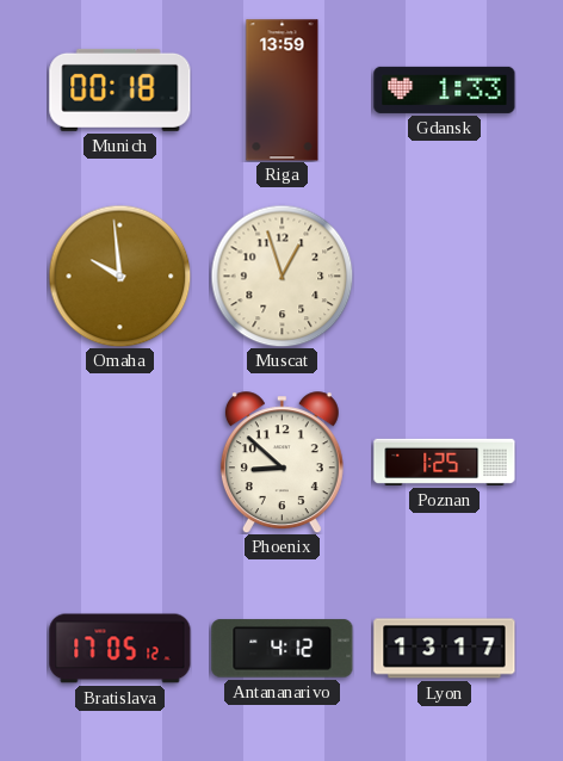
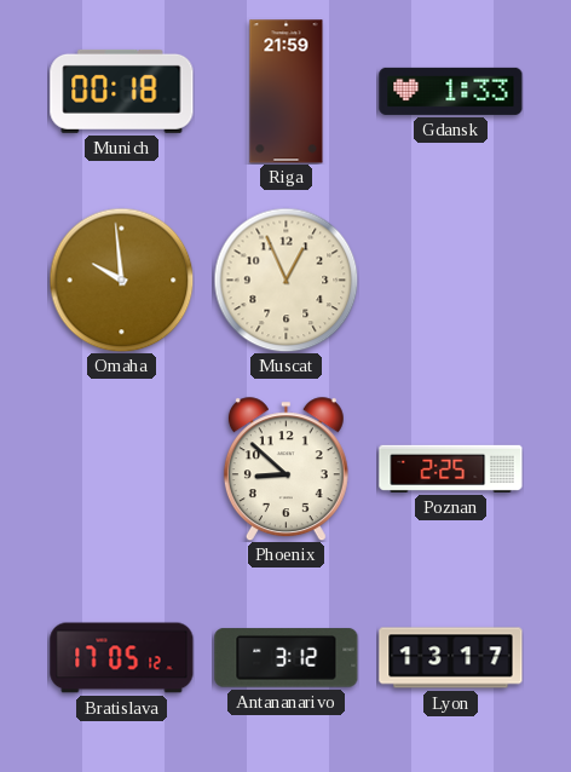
Riga: 13:59 -> 21:59
Muscat: 12:57 -> 12:56
Poznan: 1:25 -> 2:25
Antananarivo: 4:12 -> 3:12
